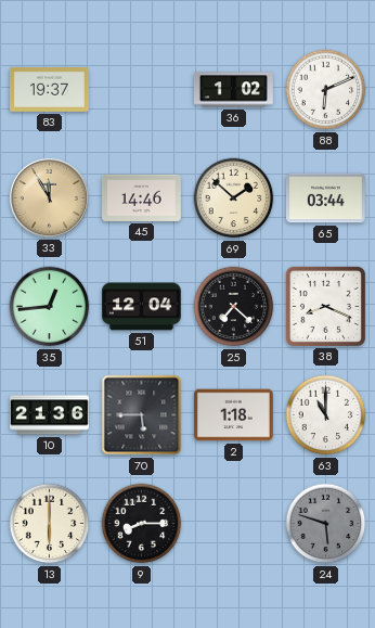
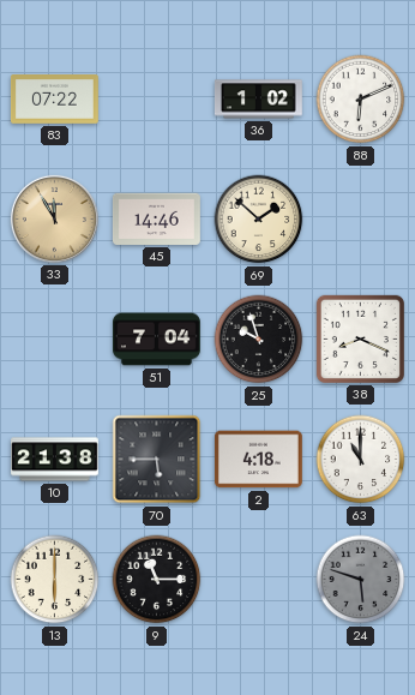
83: 19:37 -> 07:22
65: 03:44 -> none
35: 12:44 -> none
51: 12:04 -> 7:04
25: 7:22 -> 9:57
10: 21:36 -> 21:38
2: 1:18 -> 4:18
9: 8:15 -> 11:15
